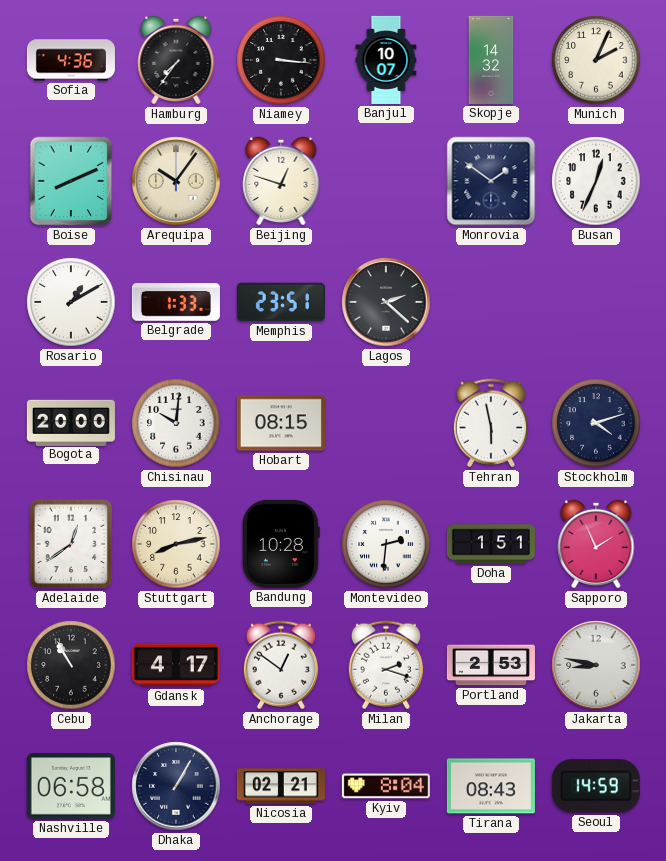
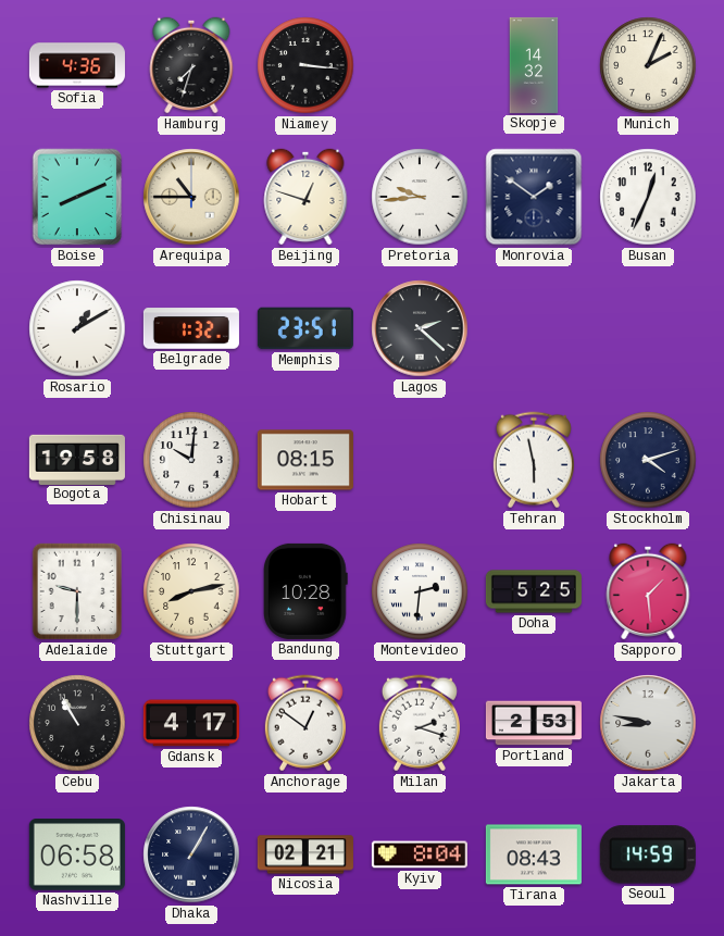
Hamburg: 7:36 -> 7:33
Banjul: 10:07 -> none
Arequipa: 10:06 -> 10:45
Pretoria: none -> 9:44
Belgrade: 1:33 -> 1:32
Bogota: 20:00 -> 19:58
Adelaide: 12:39 -> 9:30
Doha: 1:51 -> 5:25
Sapporo: 1:56 -> 1:29
